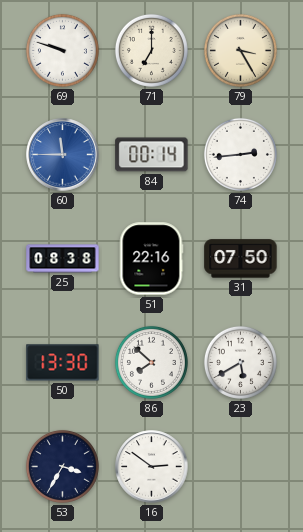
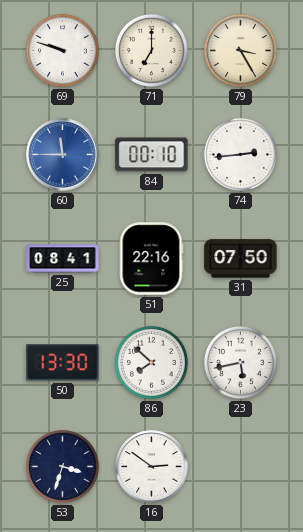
84: 00:14 -> 00:10
25: 08:38 -> 08:41
23: 5:40 -> 5:43
53: 3:35 -> 3:33
